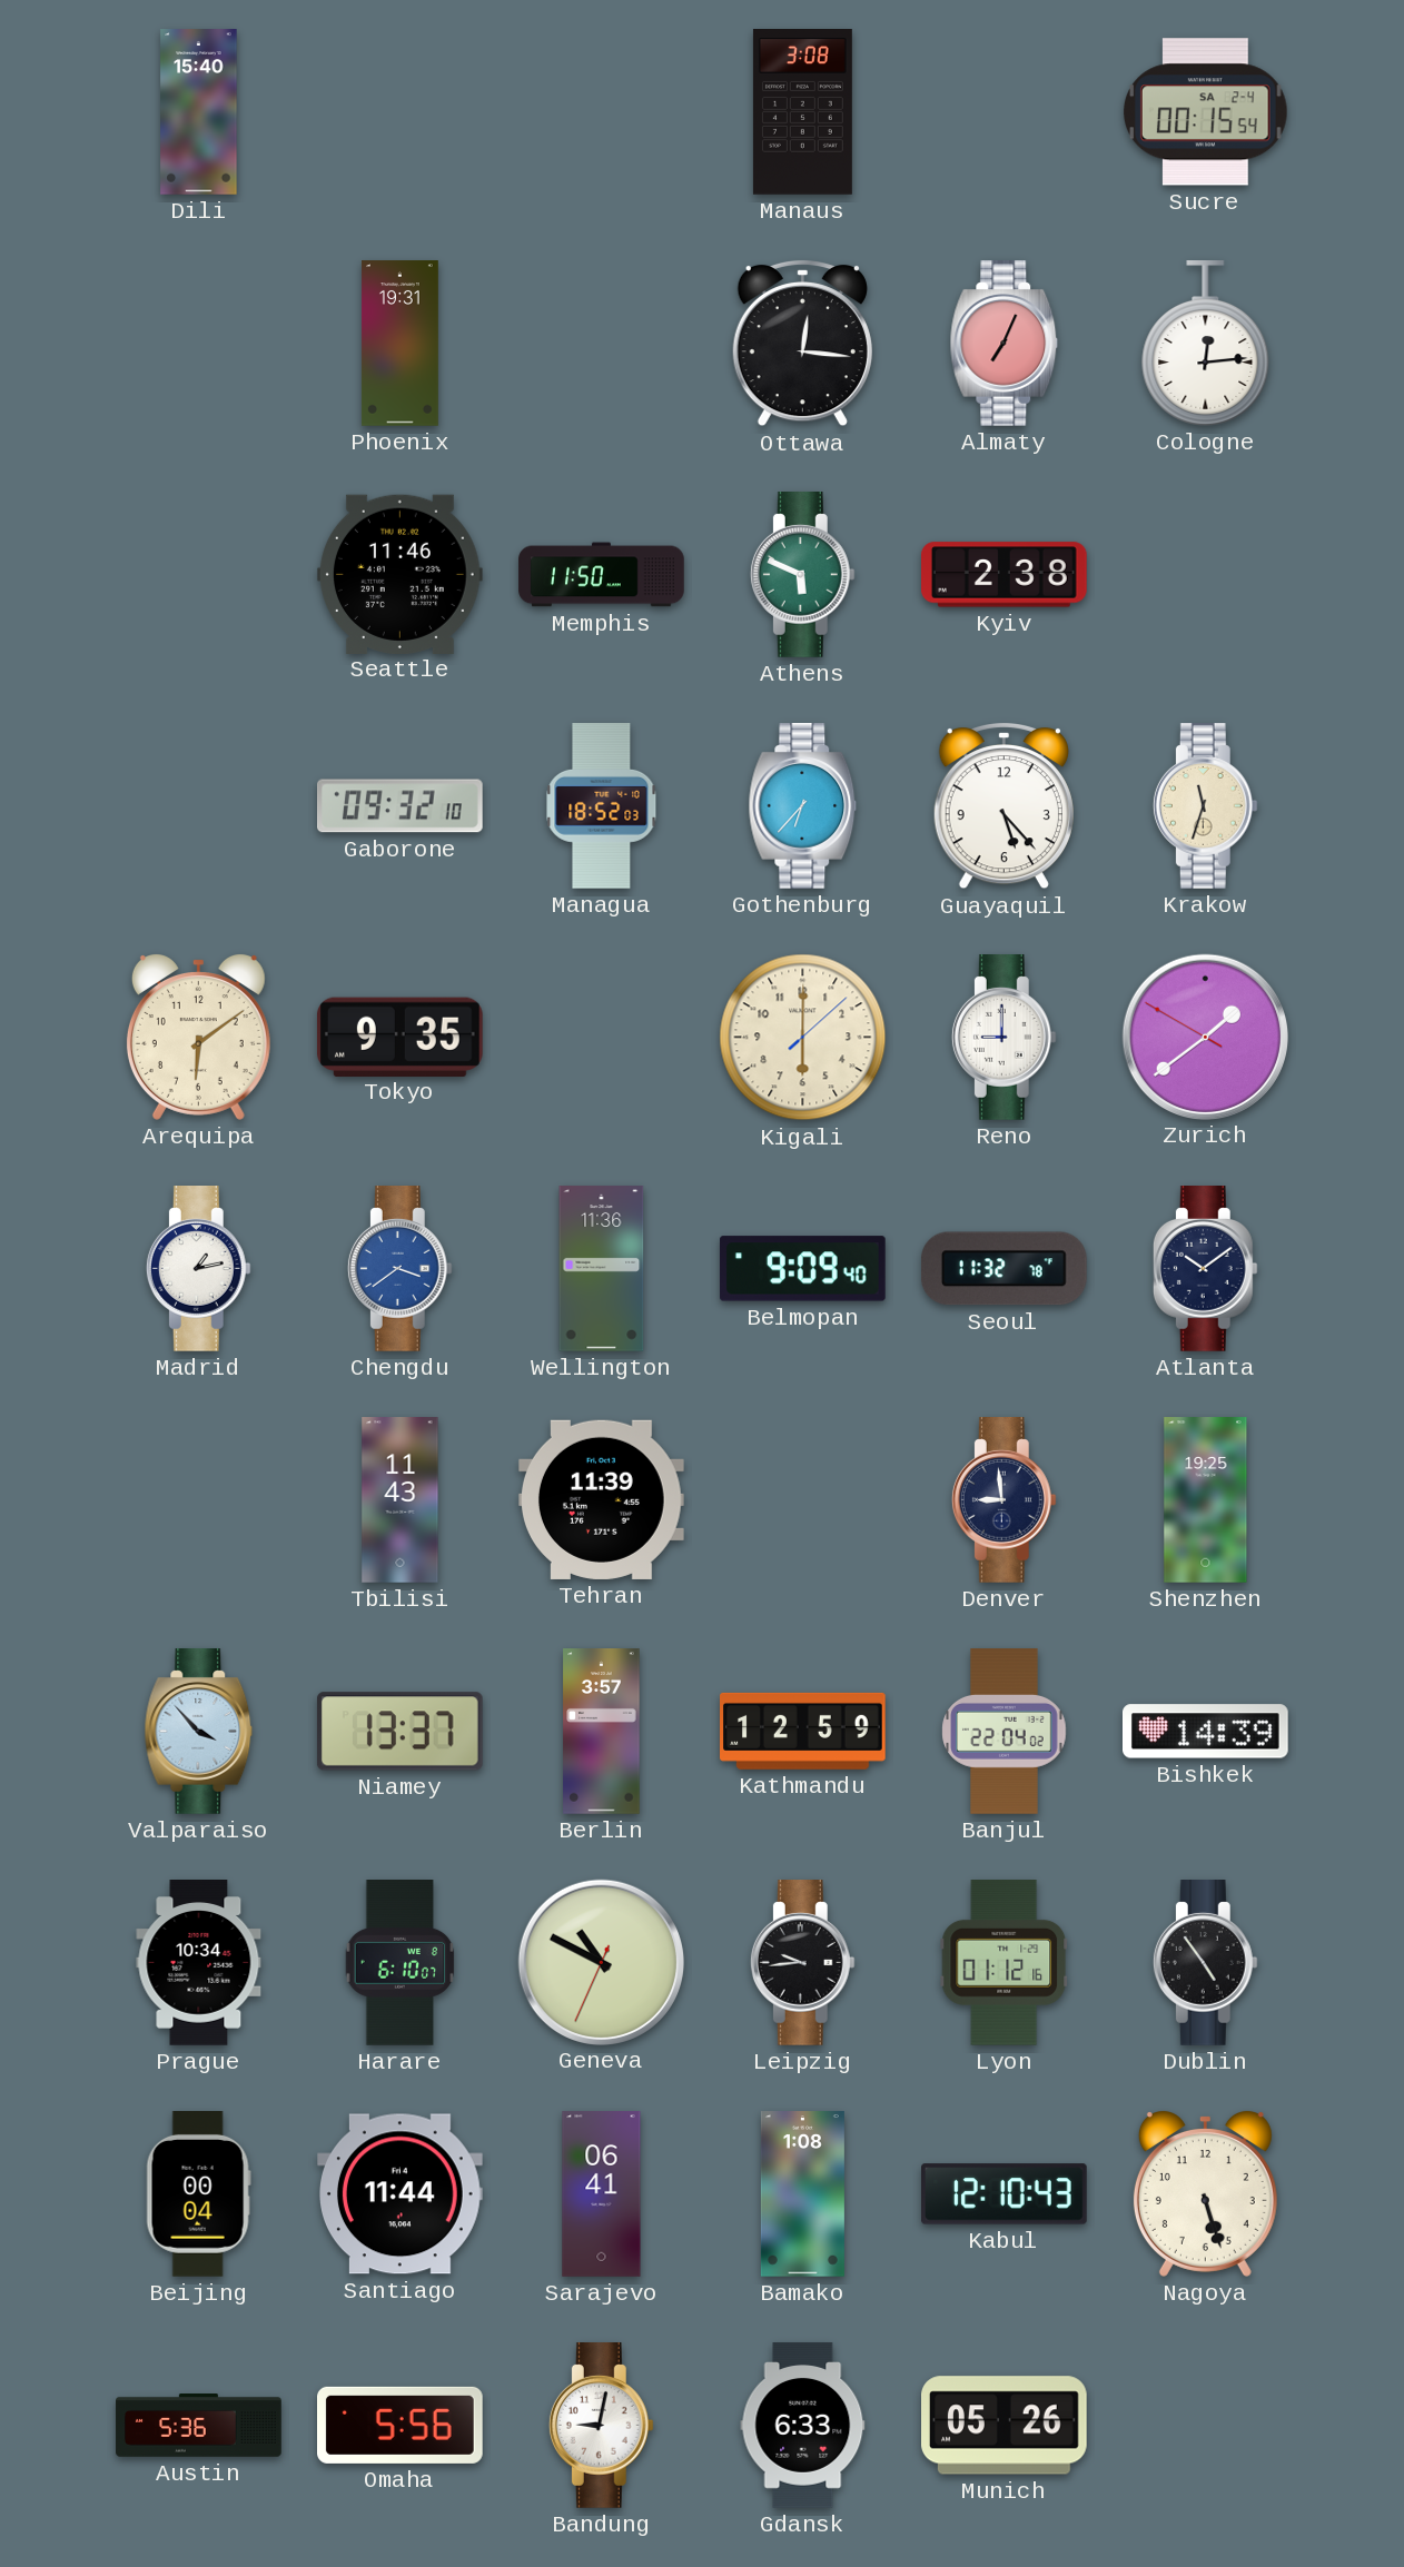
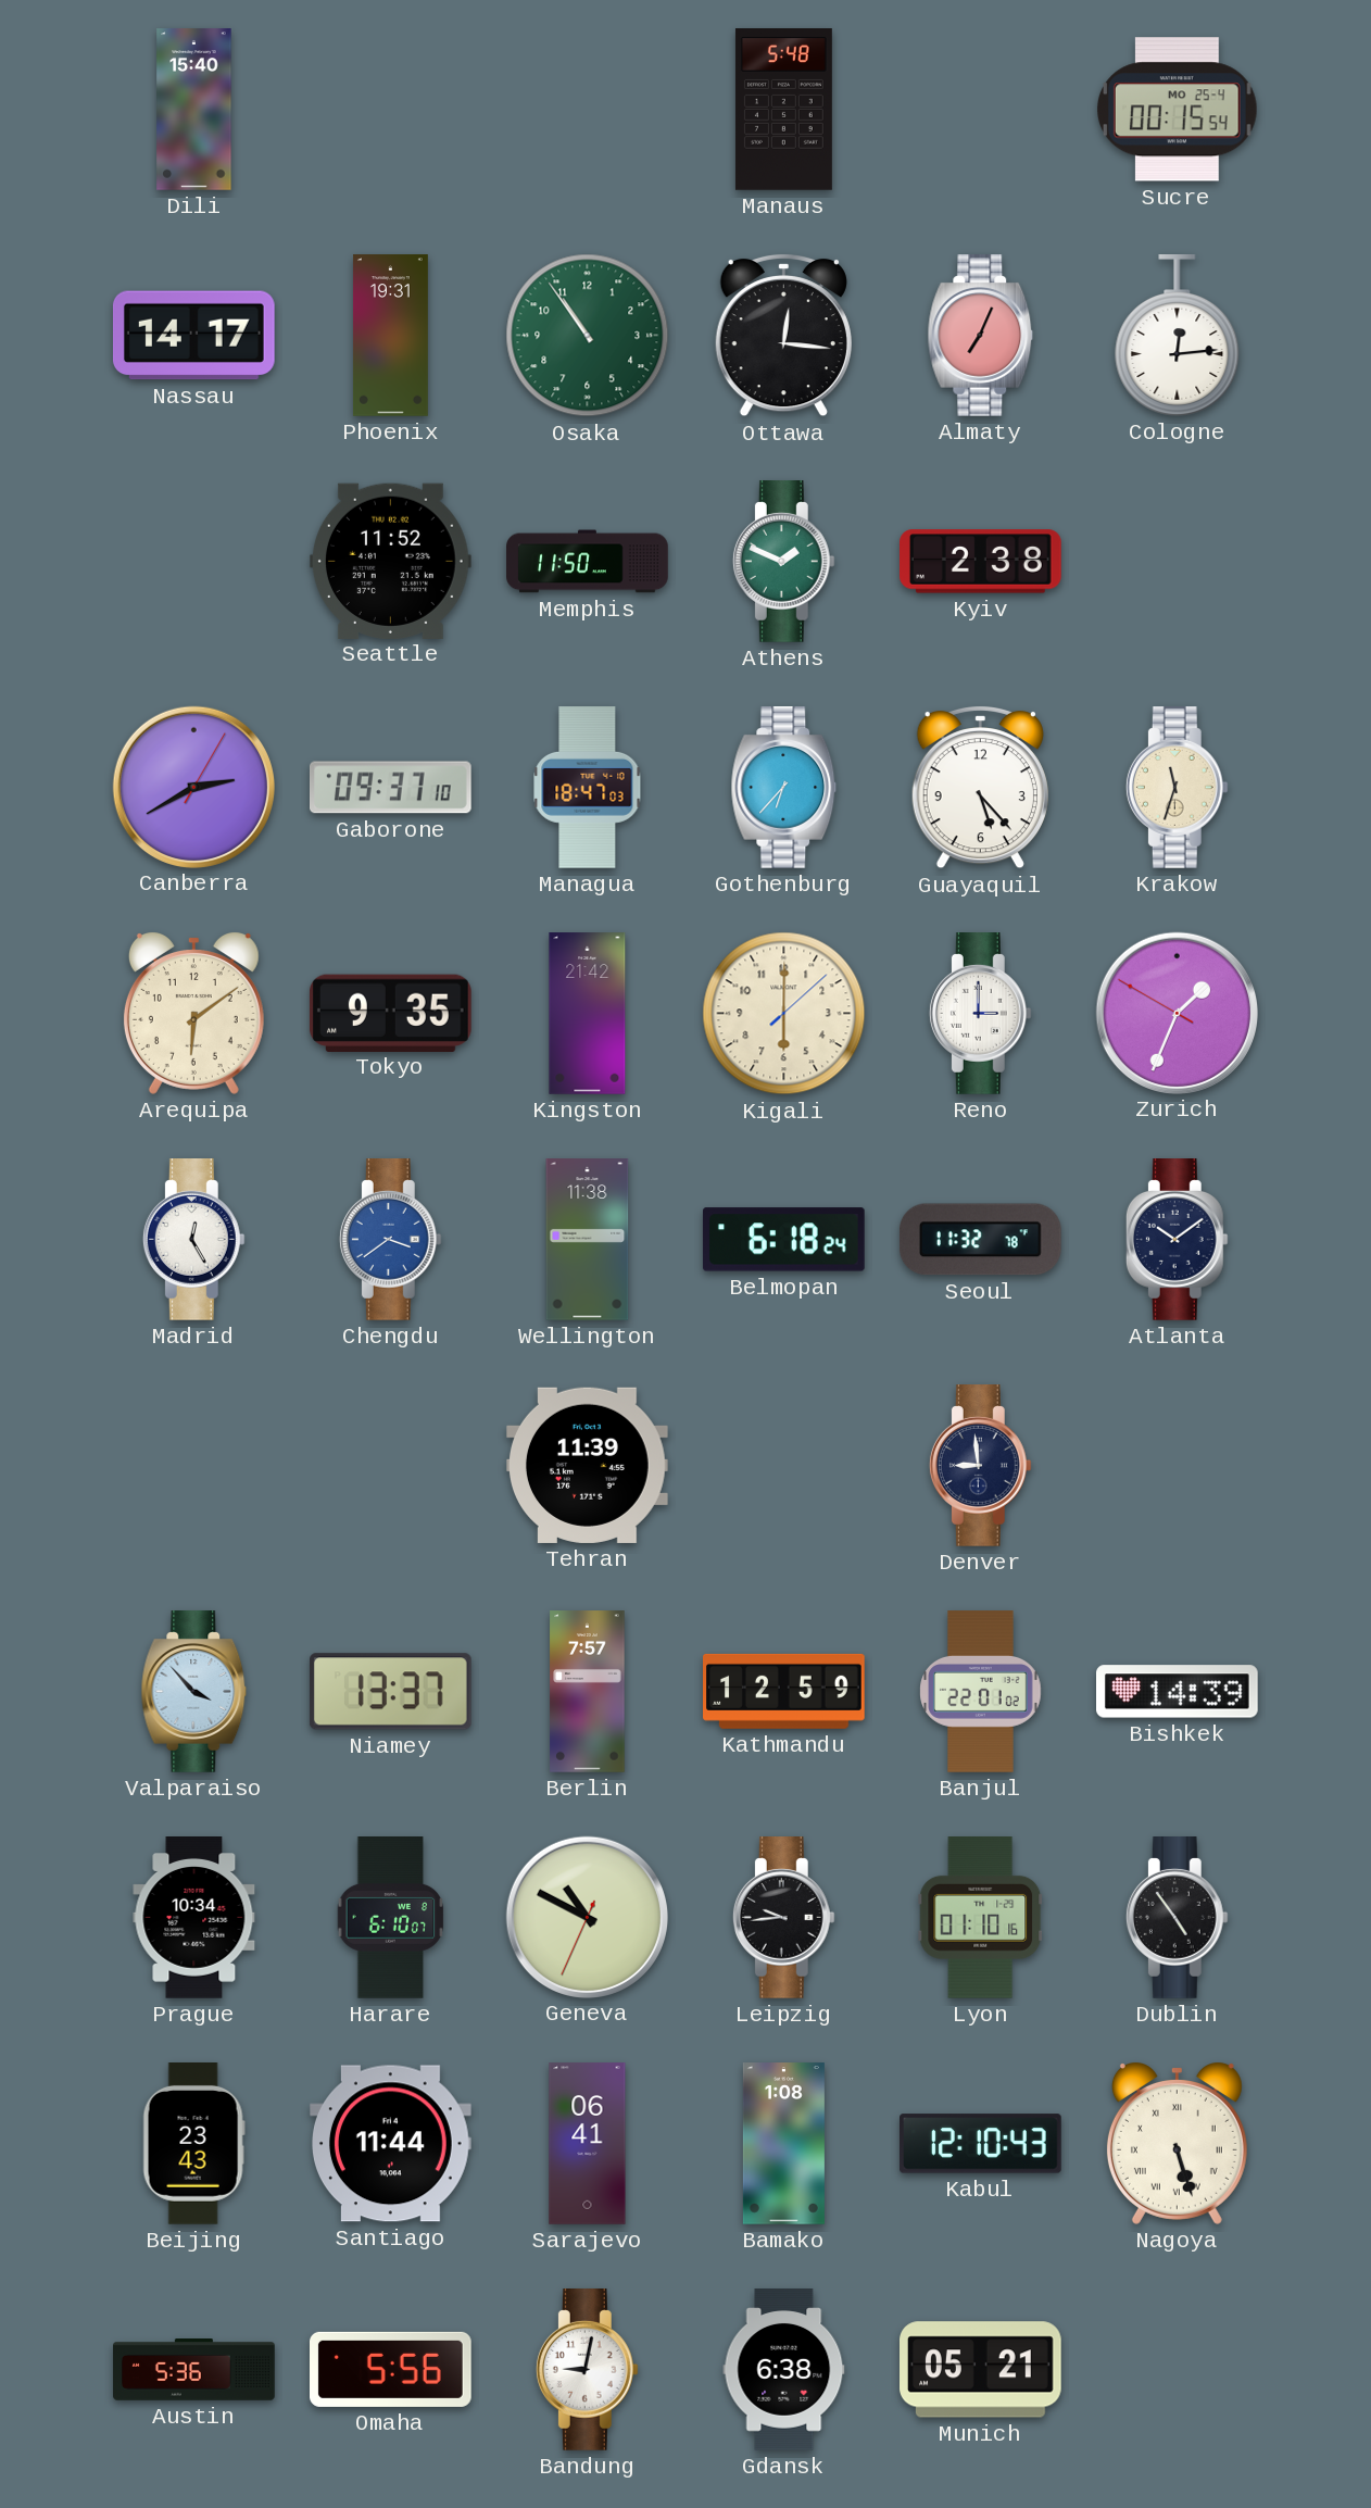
Manaus: 3:08 -> 5:48
Sucre date: SA 2-4 -> MO 25-4
Nassau: none -> 14:17
Osaka: none -> 10:54
Seattle: 11:46 -> 11:52
Athens: 5:49 -> 1:49
Canberra: none -> 2:40
Gaborone: 09:32 -> 09:37
Managua: 18:52 -> 18:47
Kingston: none -> 21:42
Reno: 9:00 -> 3:00
Zurich: 1:38 -> 1:33
Madrid: 1:13 -> 12:25
Wellington: 11:36 -> 11:38
Belmopan: 9:09 -> 6:18
Tbilisi: 11:43 -> none
Shenzhen: 19:25 -> none
Berlin: 3:57 -> 7:57
Banjul: 22:04 -> 22:01
Lyon: 01:12 -> 01:10
Beijing: 00:04 -> 23:43
Nagoya numerals: Arabic -> Roman
Gdansk: 6:33 -> 6:38
Munich: 05:26 -> 05:21
